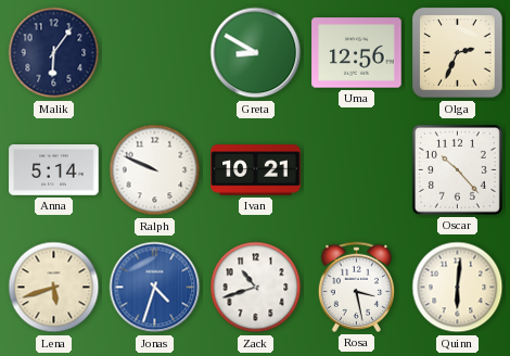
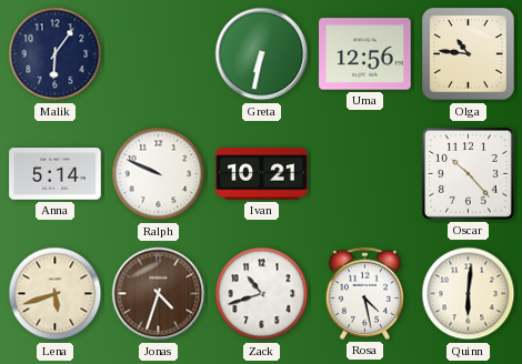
Greta: 8:50 -> 6:32
Olga: 2:34 -> 10:46
Jonas dial: blue -> brown
Rosa: 3:28 -> 4:28
